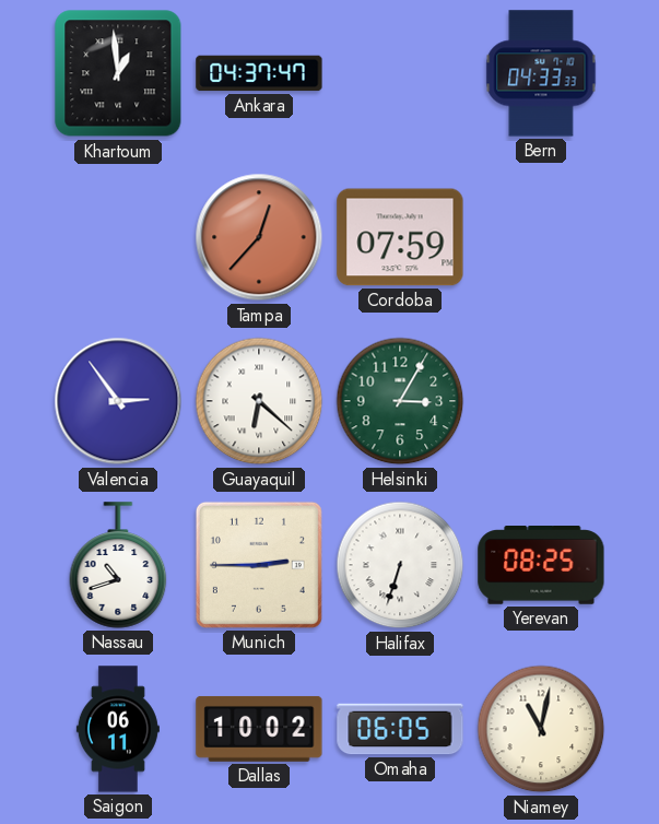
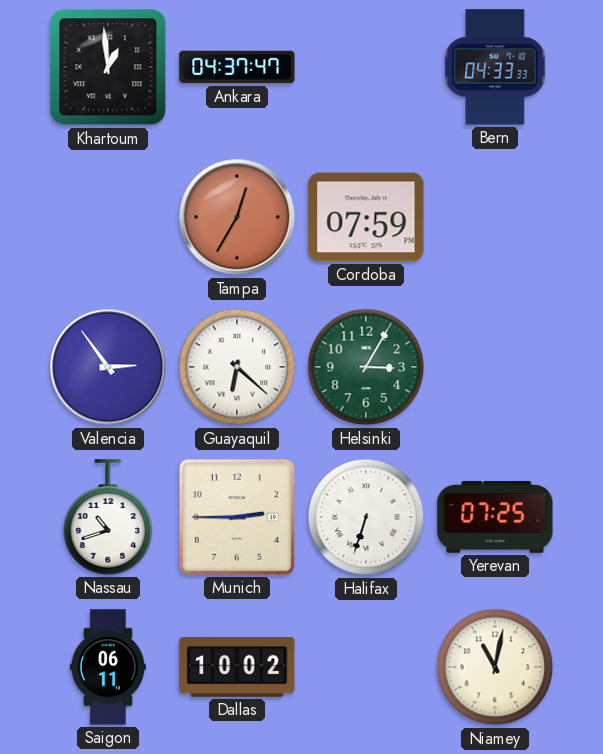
Tampa: 12:37 -> 12:35
Yerevan: 08:25 -> 07:25
Omaha: 06:05 -> none
